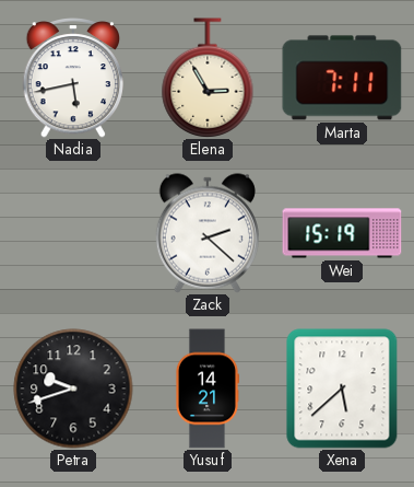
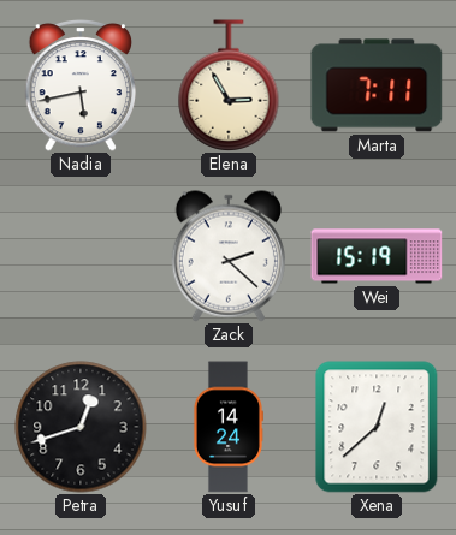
Petra: 9:42 -> 12:42
Yusuf: 14:21 -> 14:24
Xena: 5:38 -> 12:38
